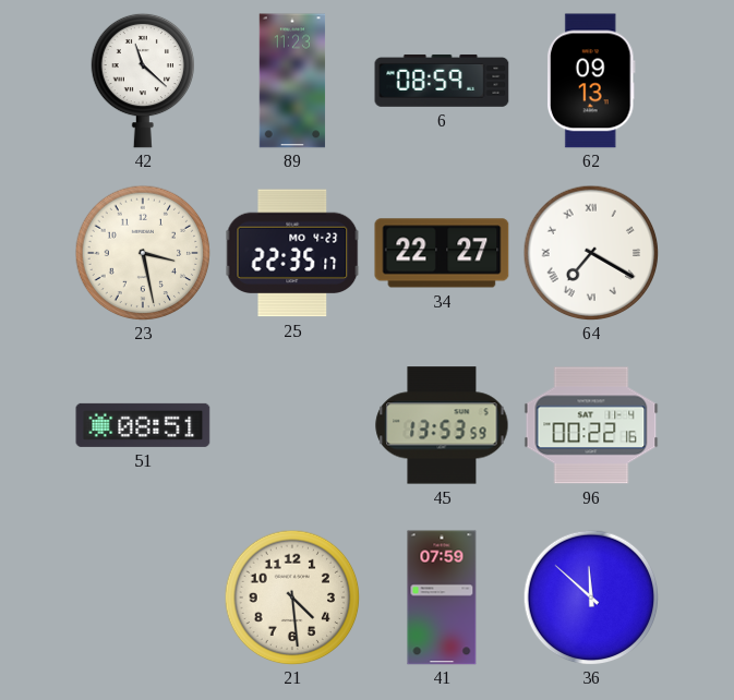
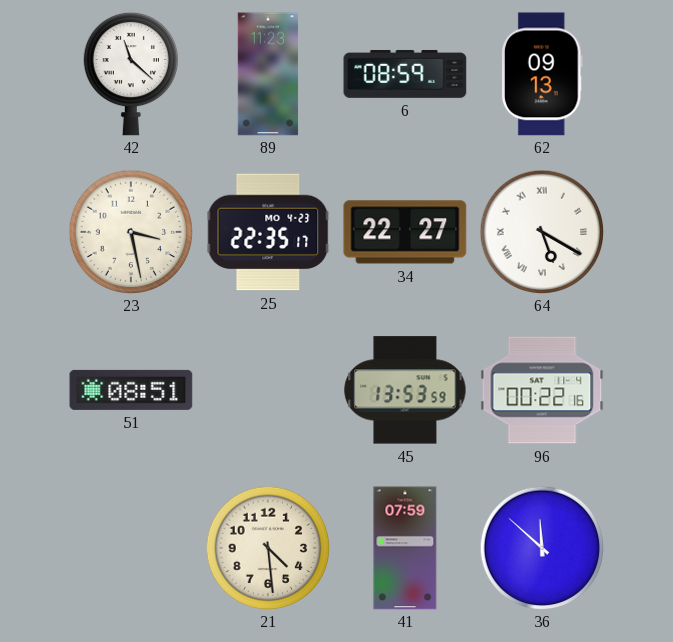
64: 7:20 -> 5:20
